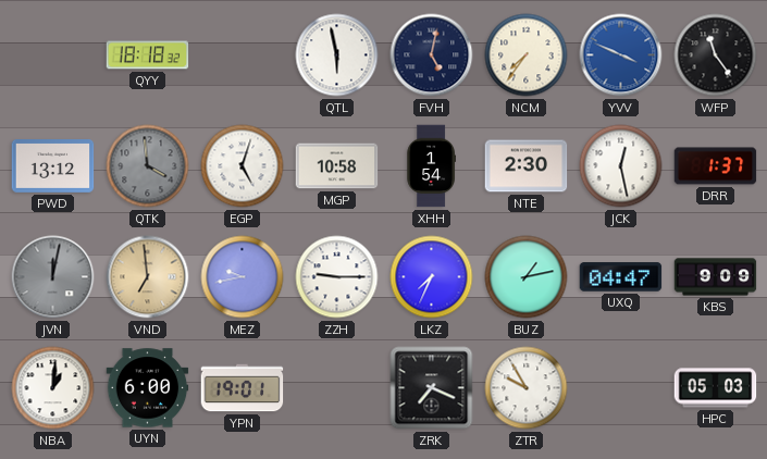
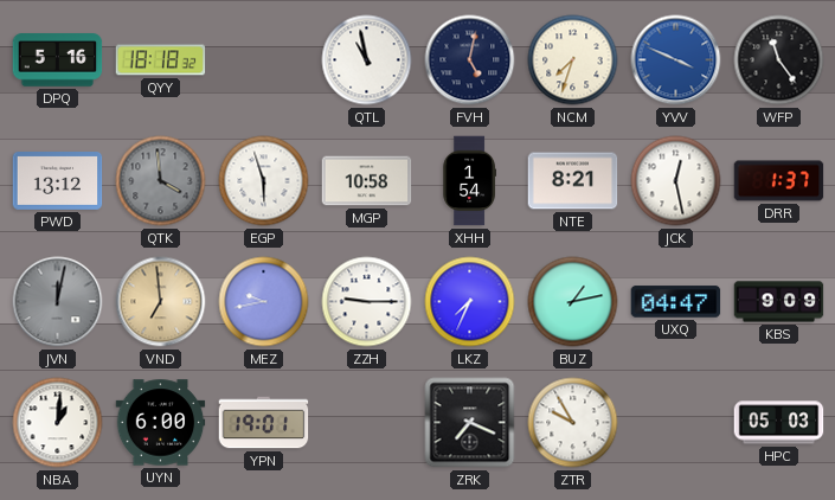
DPQ: none -> 5:16
QTL: 5:58 -> 10:58
NCM: 7:36 -> 7:33
EGP: 5:03 -> 5:57
NTE: 2:30 -> 8:21
